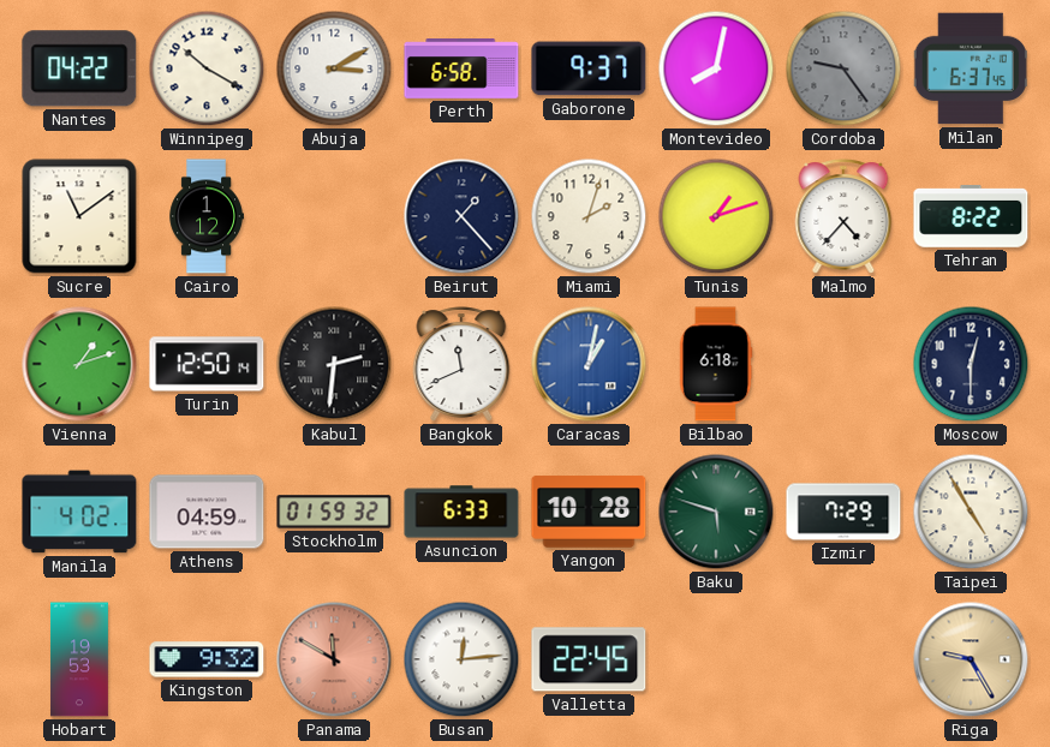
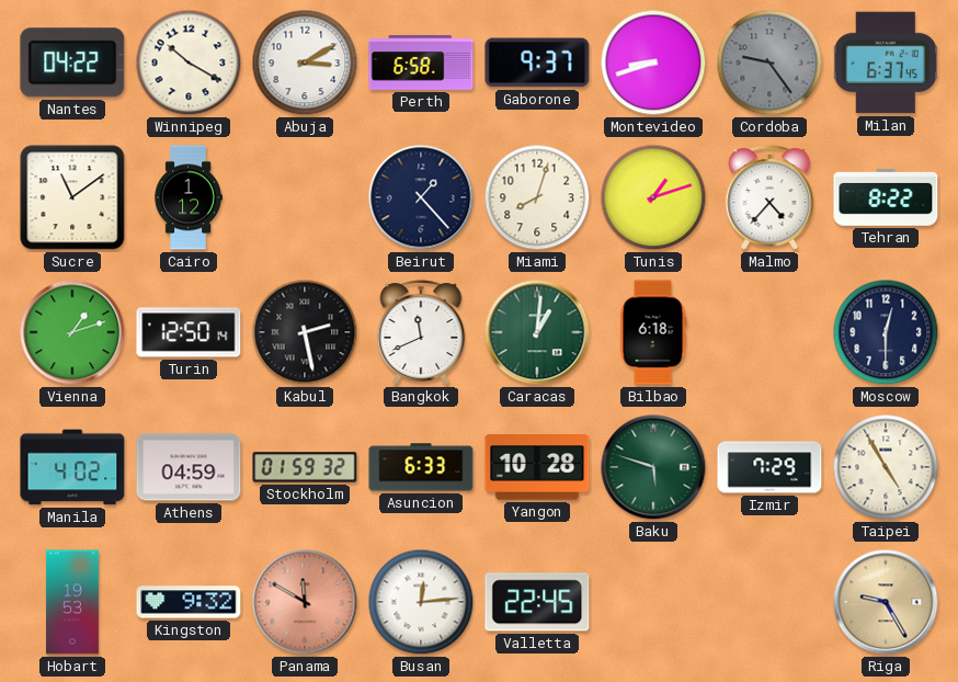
Montevideo: 8:02 -> 8:42
Miami: 2:03 -> 8:03
Kabul: 2:31 -> 2:28
Caracas: 1:02 -> 1:01
Caracas dial: blue -> green
